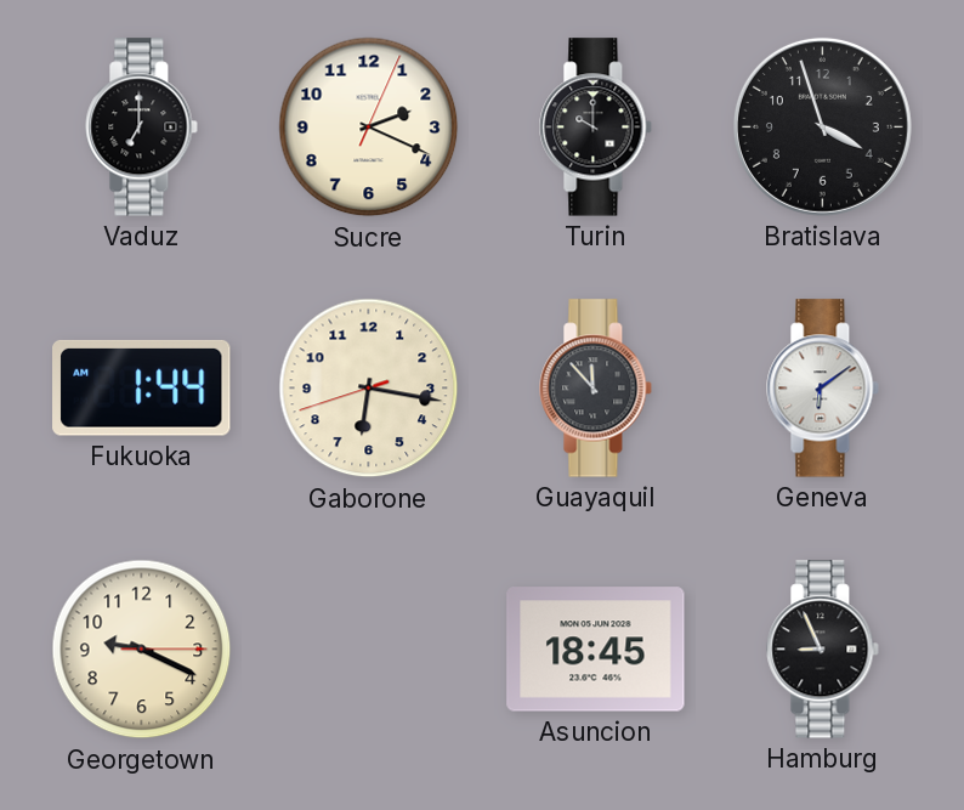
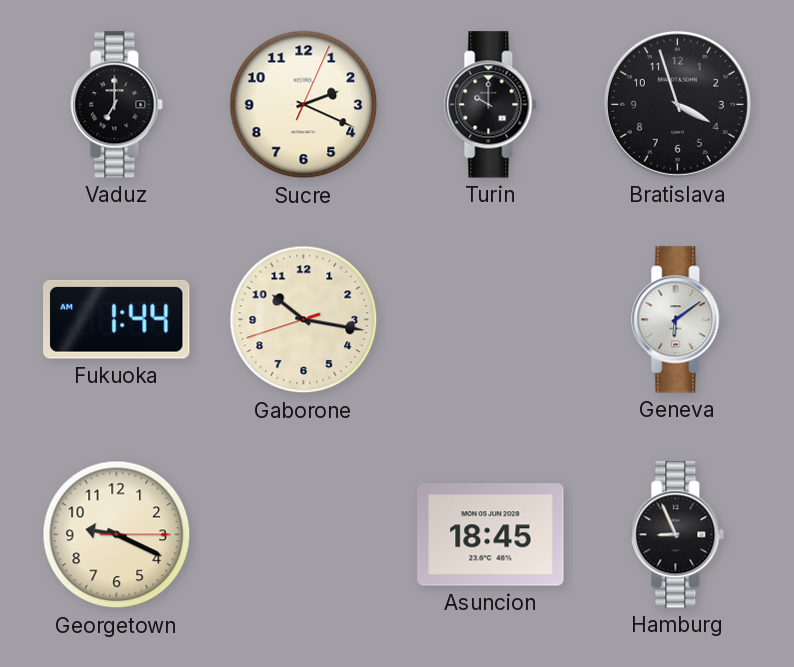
Gaborone: 6:16 -> 10:16
Guayaquil: 11:53 -> none
